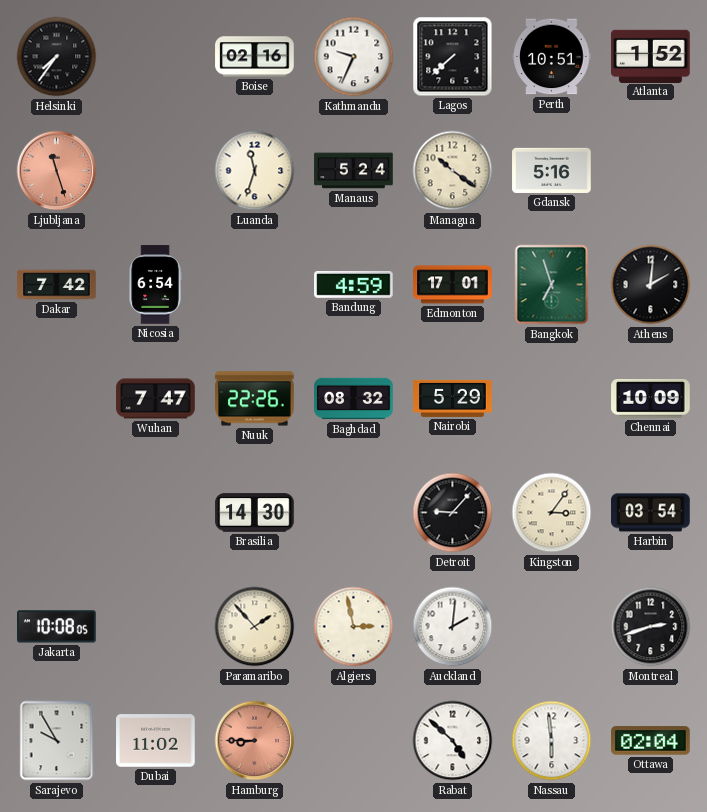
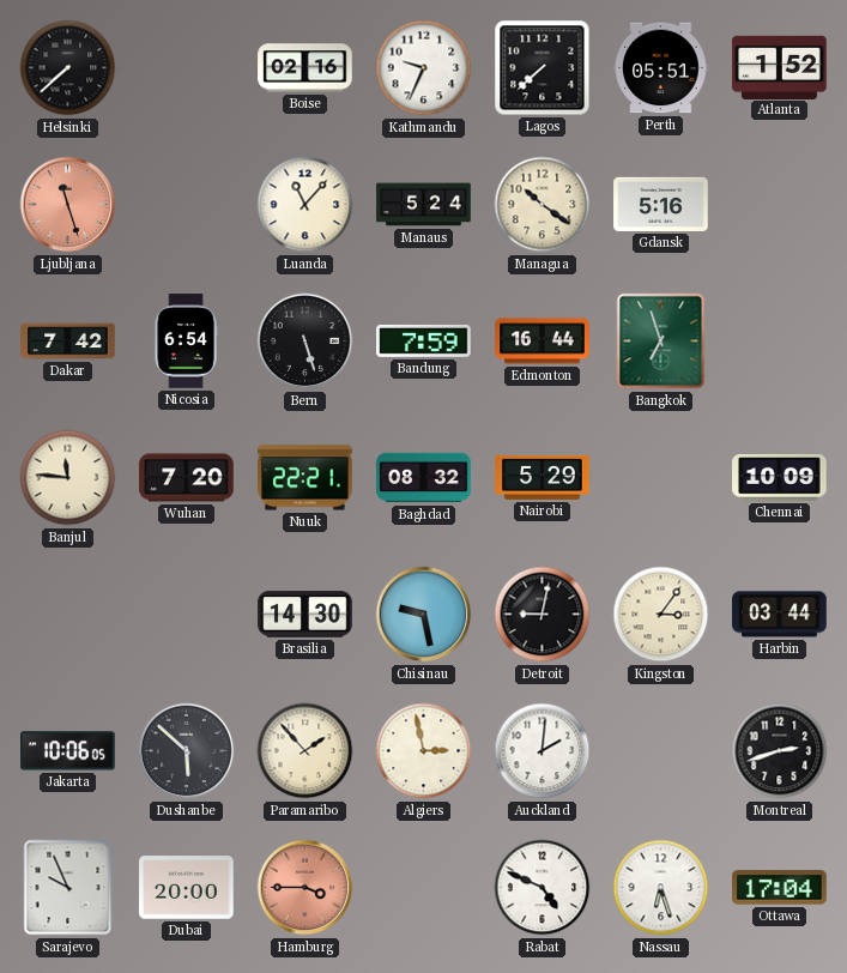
Helsinki: 7:36 -> 7:38
Perth: 10:51 -> 05:51
Luanda: 11:33 -> 11:07
Bern: none -> 5:27
Bandung: 4:59 -> 7:59
Edmonton: 17:01 -> 16:44
Athens: 2:01 -> none
Banjul: none -> 11:46
Wuhan: 7:47 -> 7:20
Nuuk: 22:26 -> 22:21
Chisinau: none -> 9:28
Detroit: 9:07 -> 9:02
Harbin: 03:54 -> 03:44
Jakarta: 10:08 -> 10:06
Dushanbe: none -> 5:52
Sarajevo: 9:55 -> 9:56
Dubai: 11:02 -> 20:00
Hamburg: 8:45 -> 3:45
Rabat: 4:52 -> 4:49
Nassau: 5:59 -> 6:27
Ottawa: 02:04 -> 17:04
